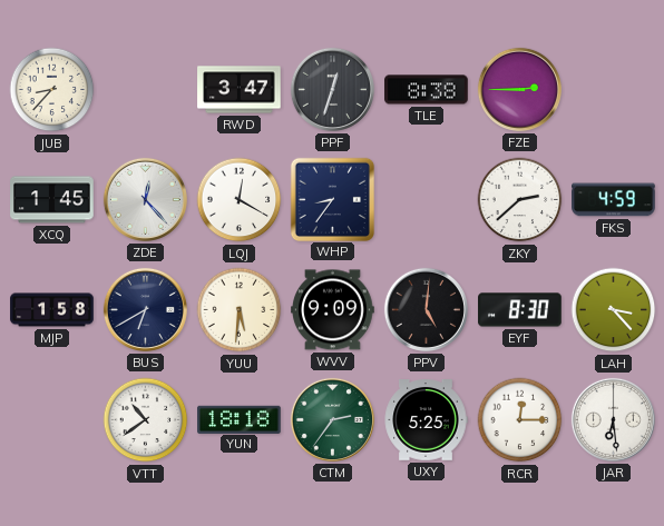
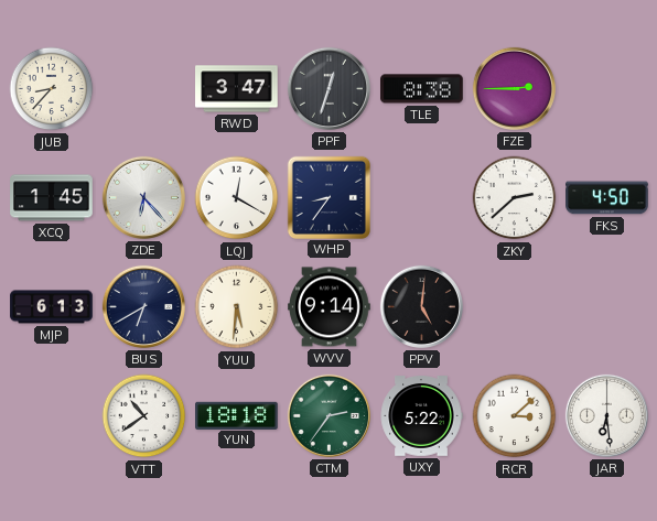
ZDE: 12:23 -> 6:23
FKS: 4:59 -> 4:50
MJP: 1:58 -> 6:13
WVV: 9:09 -> 9:14
EYF: 8:30 -> none
LAH: 3:23 -> none
UXY: 5:25 -> 5:22
RCR: 12:15 -> 3:08
